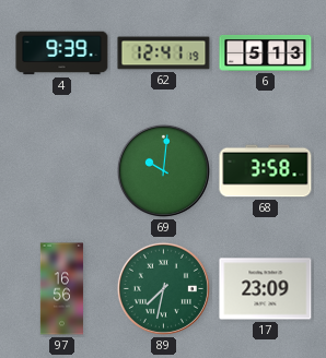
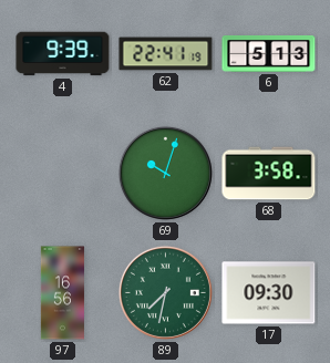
62: 12:41 -> 22:41
69: 10:01 -> 10:03
17: 23:09 -> 09:30
